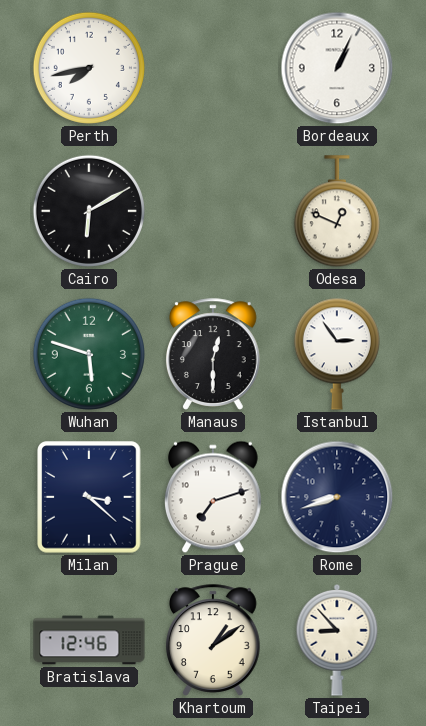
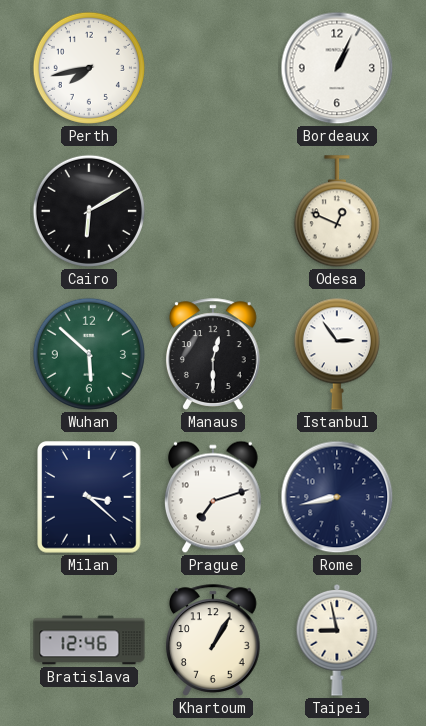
Wuhan: 5:48 -> 5:52
Rome: 8:42 -> 8:43
Khartoum: 1:09 -> 1:05
Taipei: 8:53 -> 8:58
